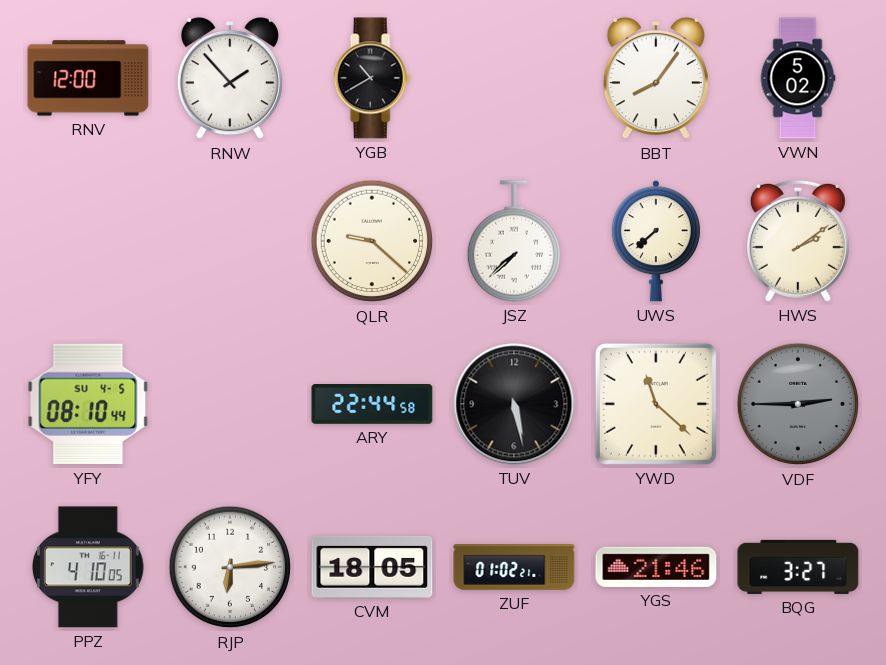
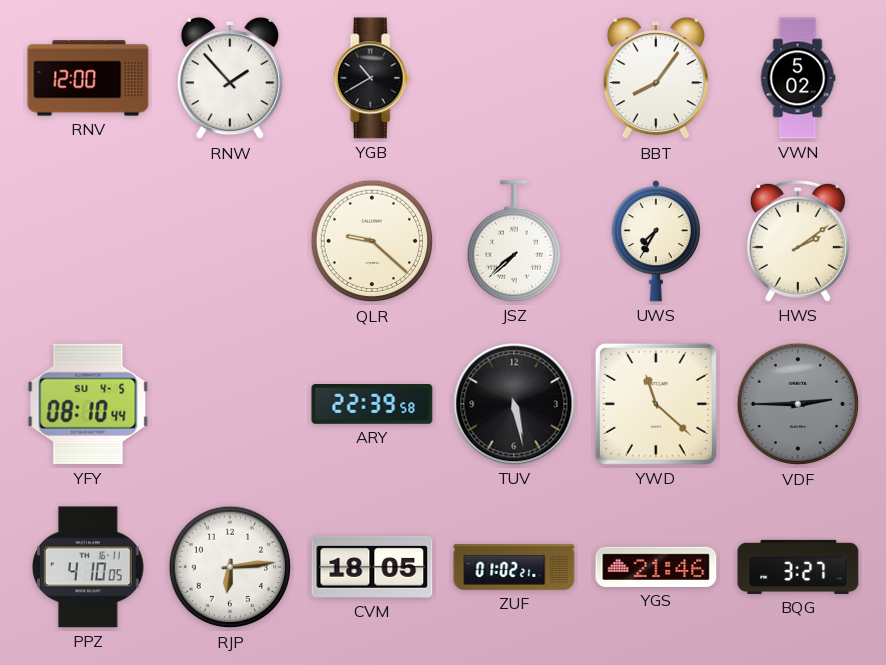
UWS: 7:38 -> 7:35
ARY: 22:44 -> 22:39
